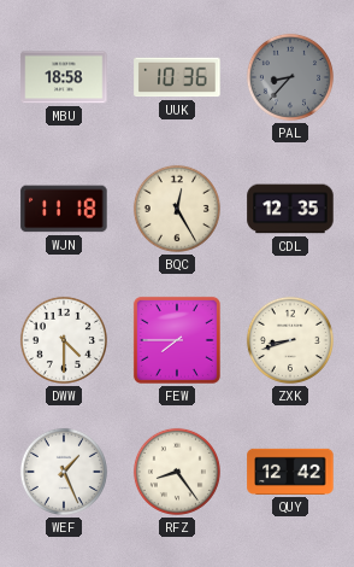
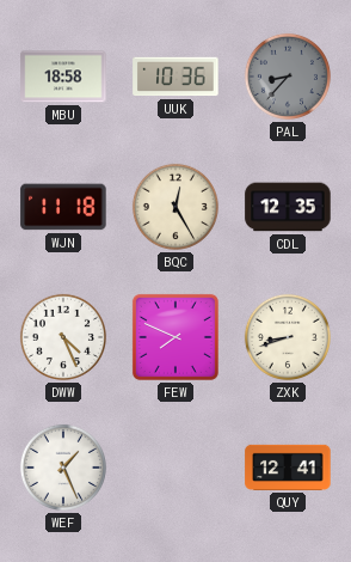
DWW: 4:30 -> 4:26
FEW: 7:45 -> 7:49
RFZ: 8:24 -> none
QUY: 12:42 -> 12:41
